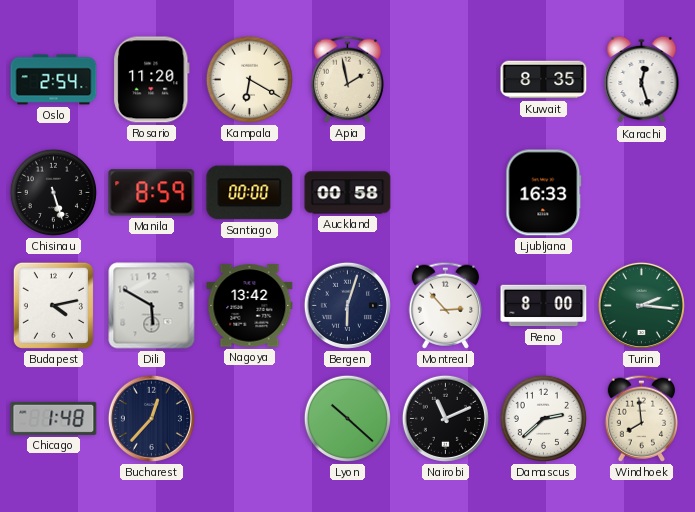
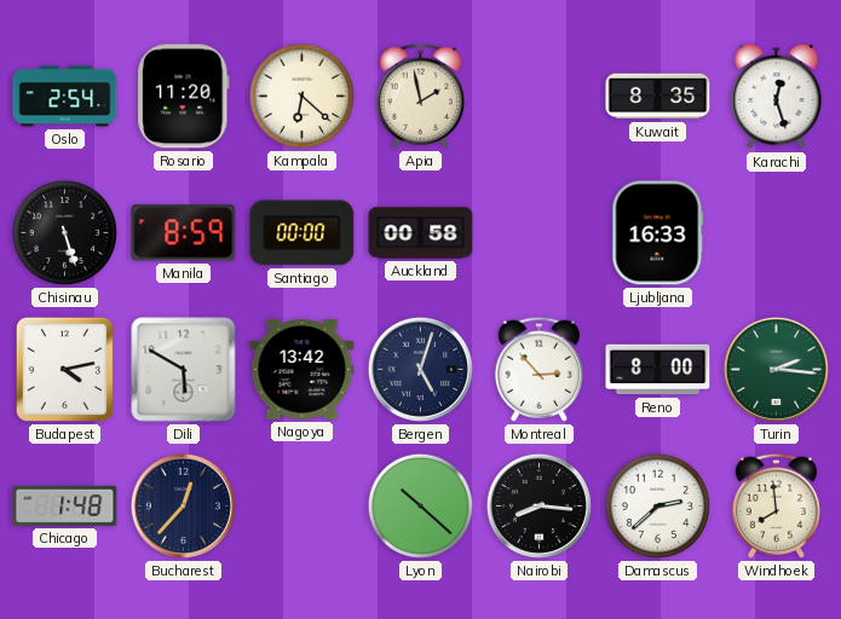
Kampala: 6:20 -> 6:22
Bergen: 6:03 -> 5:03
Nairobi: 11:11 -> 8:16
